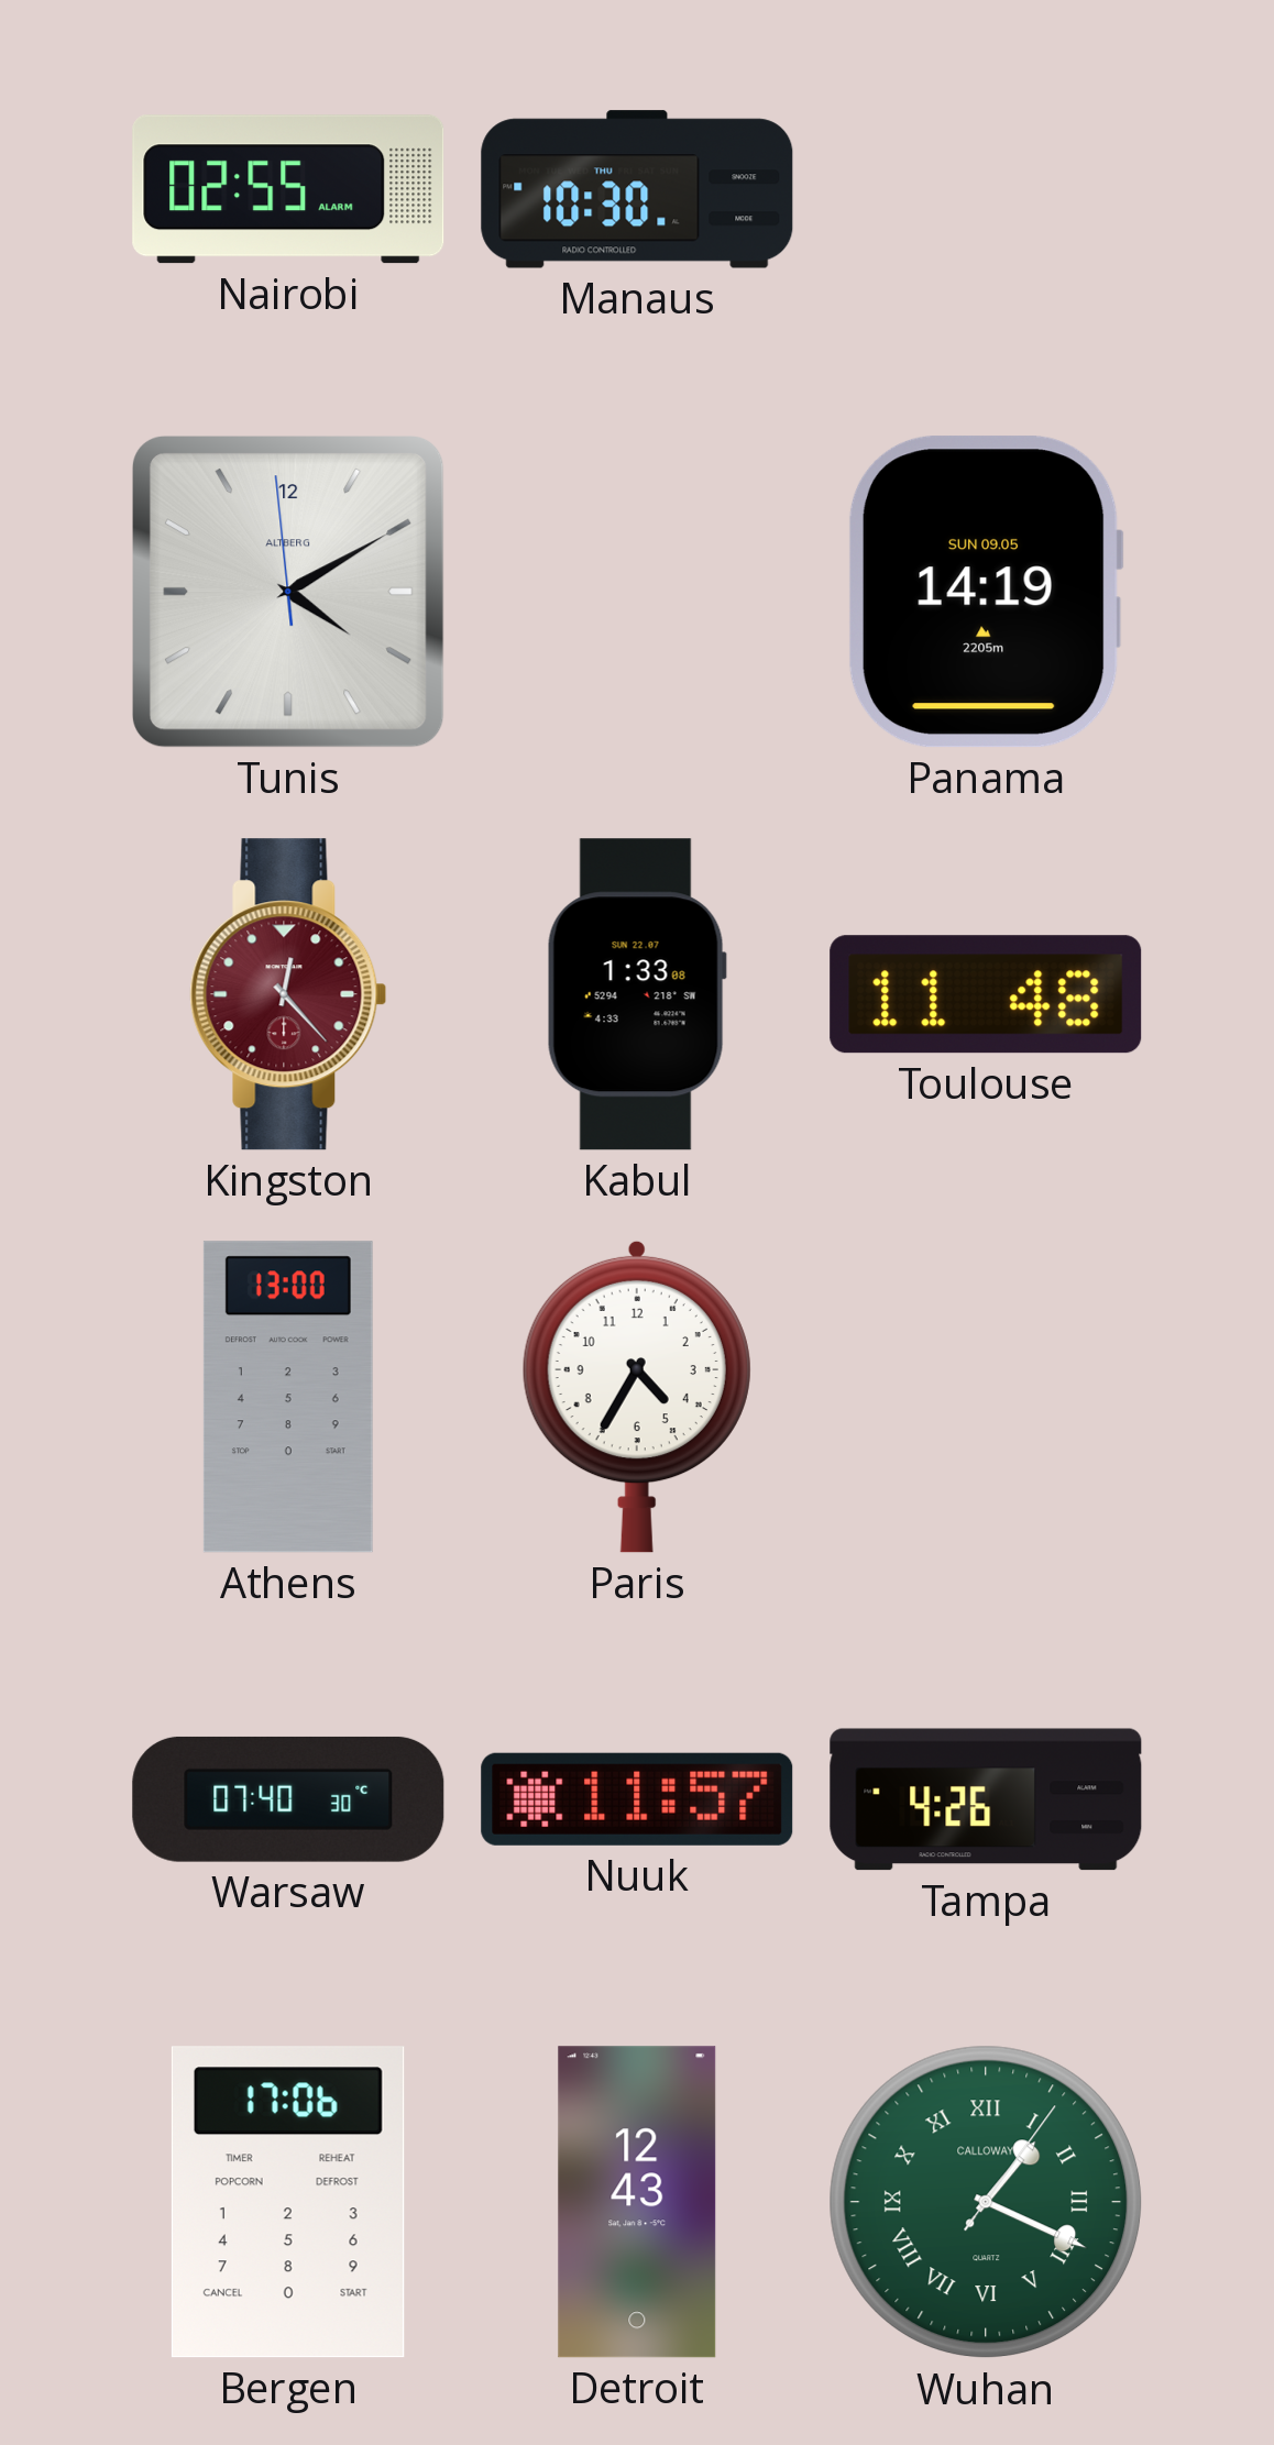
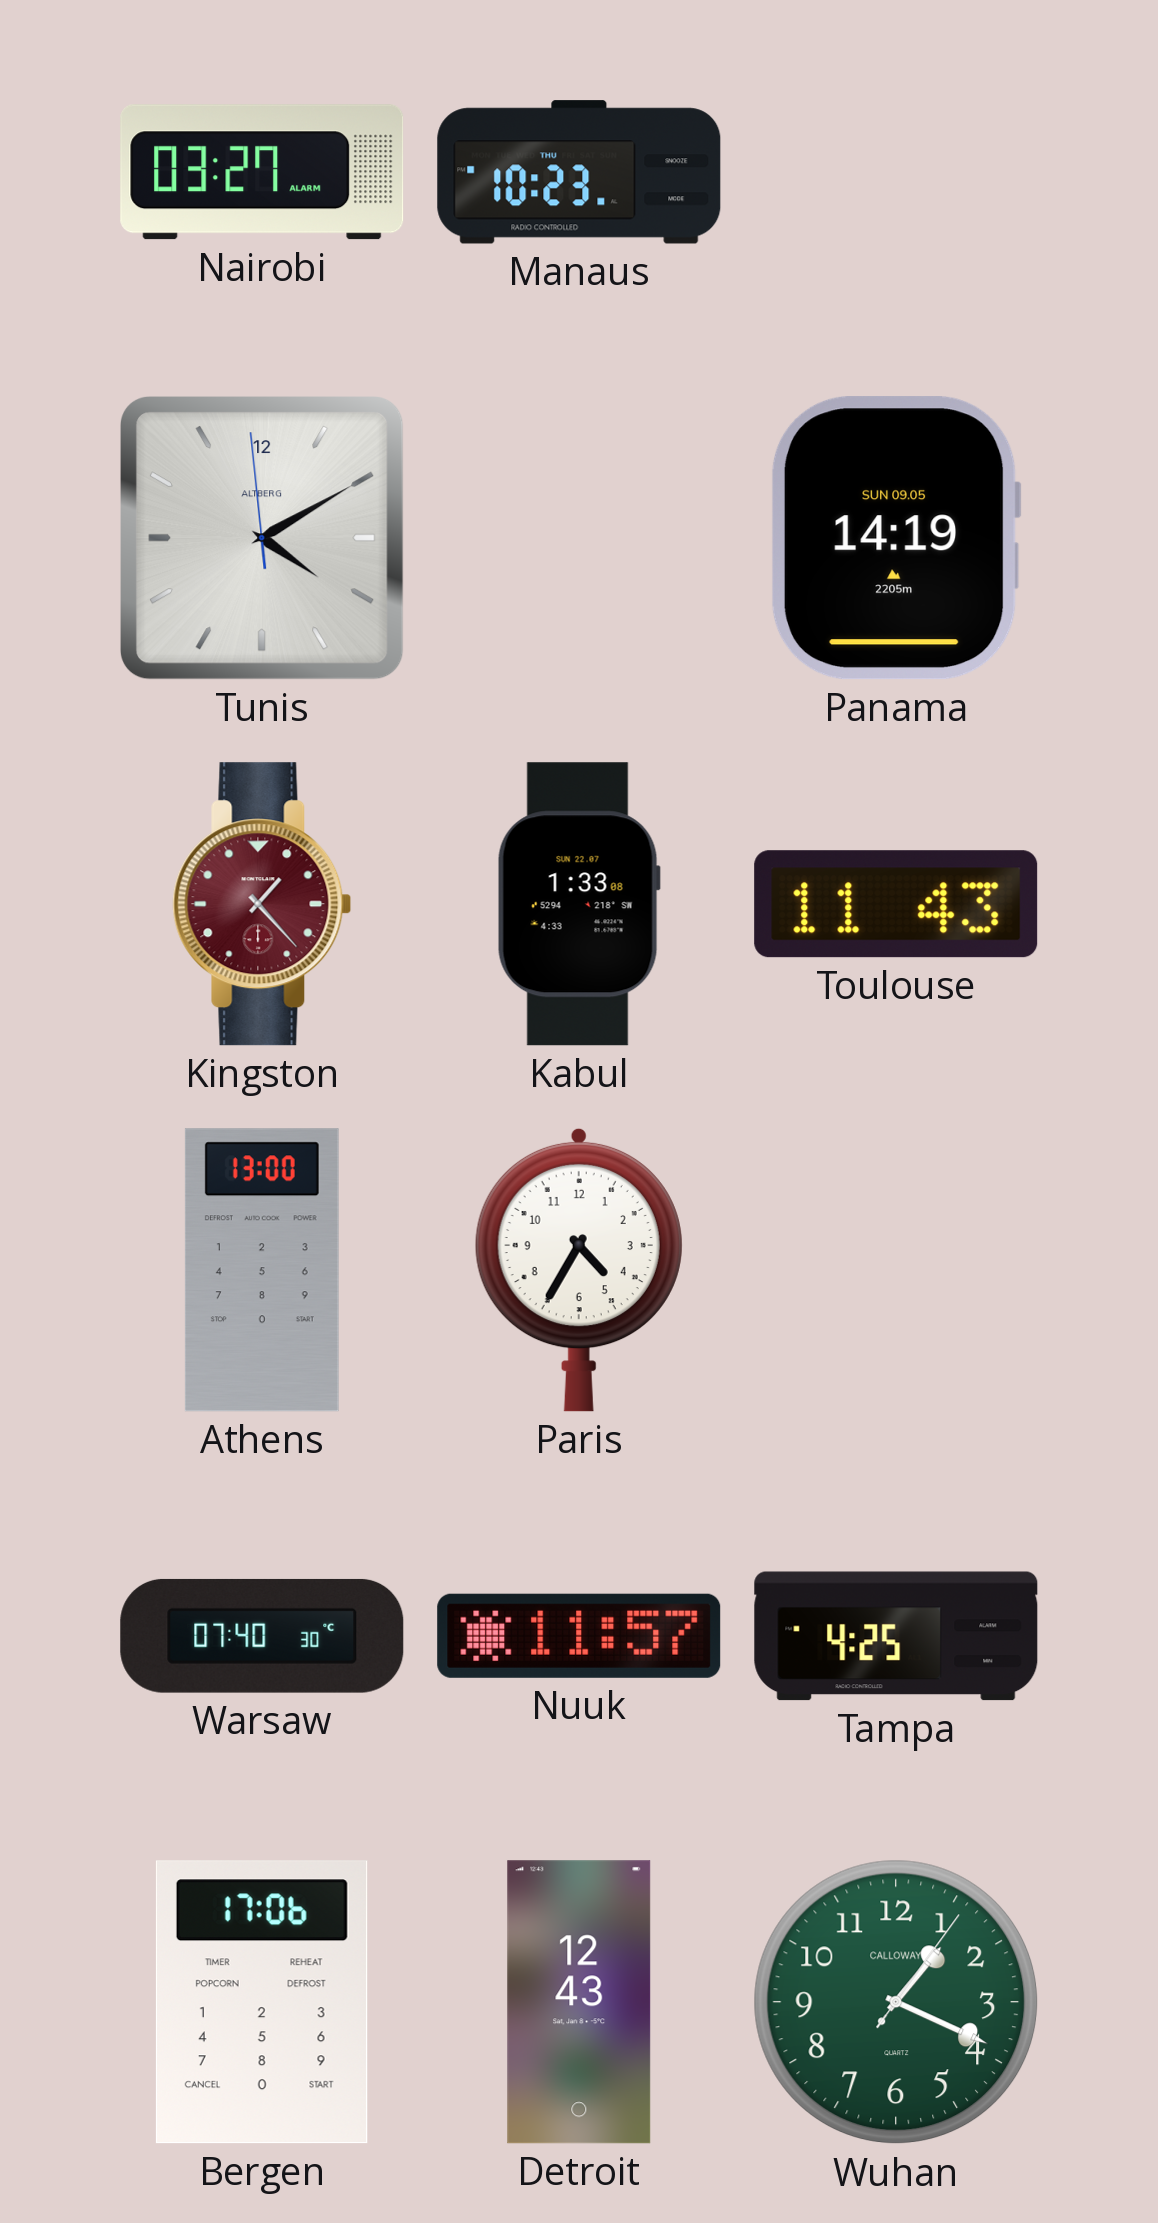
Nairobi: 02:55 -> 03:27
Manaus: 10:30 -> 10:23
Kingston: 12:23 -> 1:23
Toulouse: 11:48 -> 11:43
Tampa: 4:26 -> 4:25
Wuhan numerals: Roman -> Arabic
